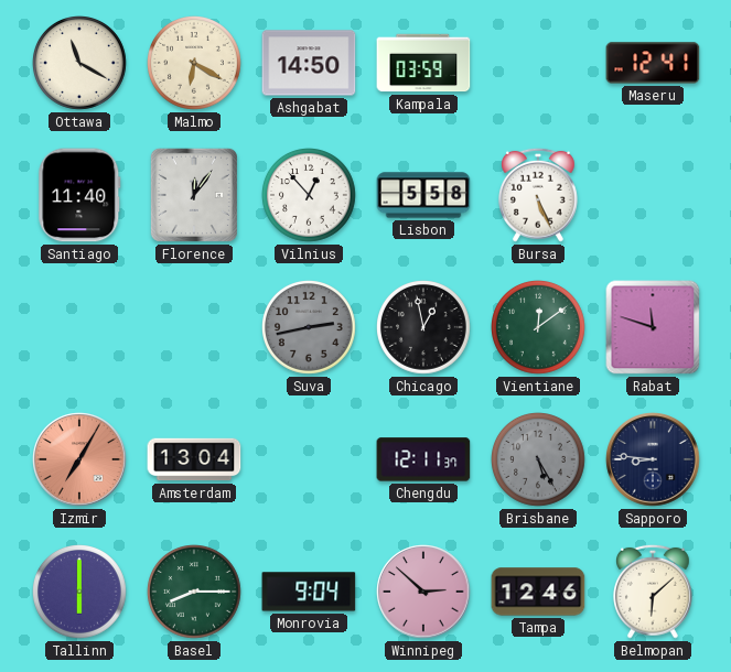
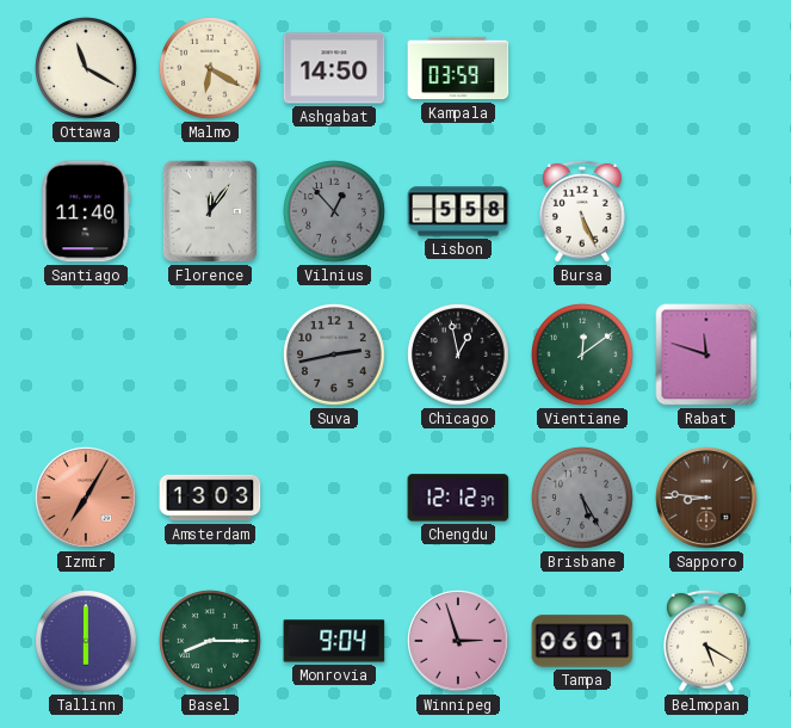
Maseru: 12:41 -> none
Vilnius dial: white -> grey
Amsterdam: 13:04 -> 13:03
Chengdu: 12:11 -> 12:12
Sapporo dial: navy -> brown
Winnipeg: 2:52 -> 2:57
Tampa: 12:46 -> 06:01
Belmopan: 6:08 -> 5:20
